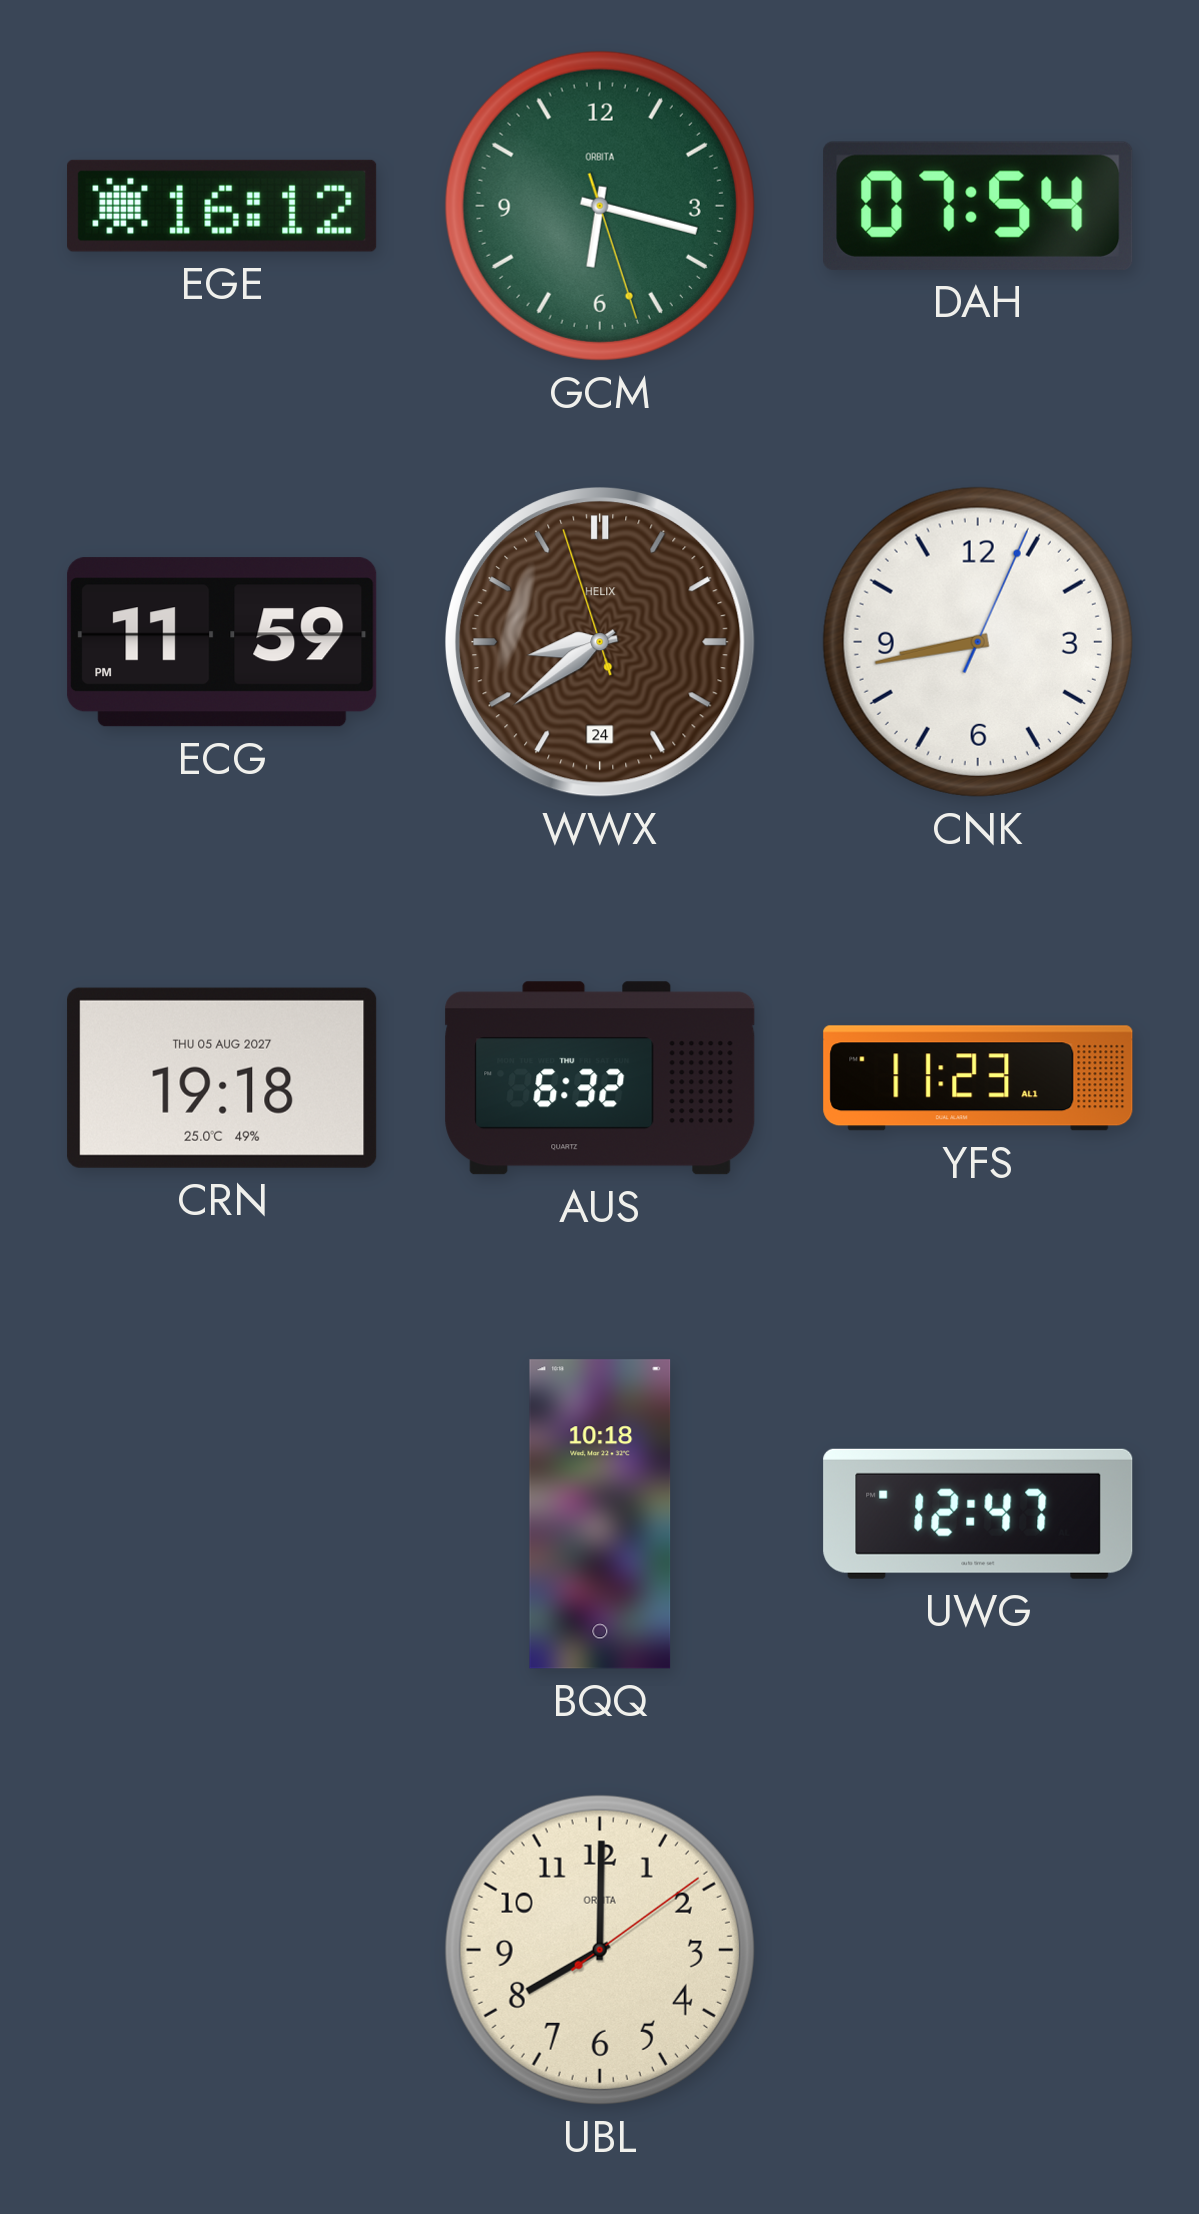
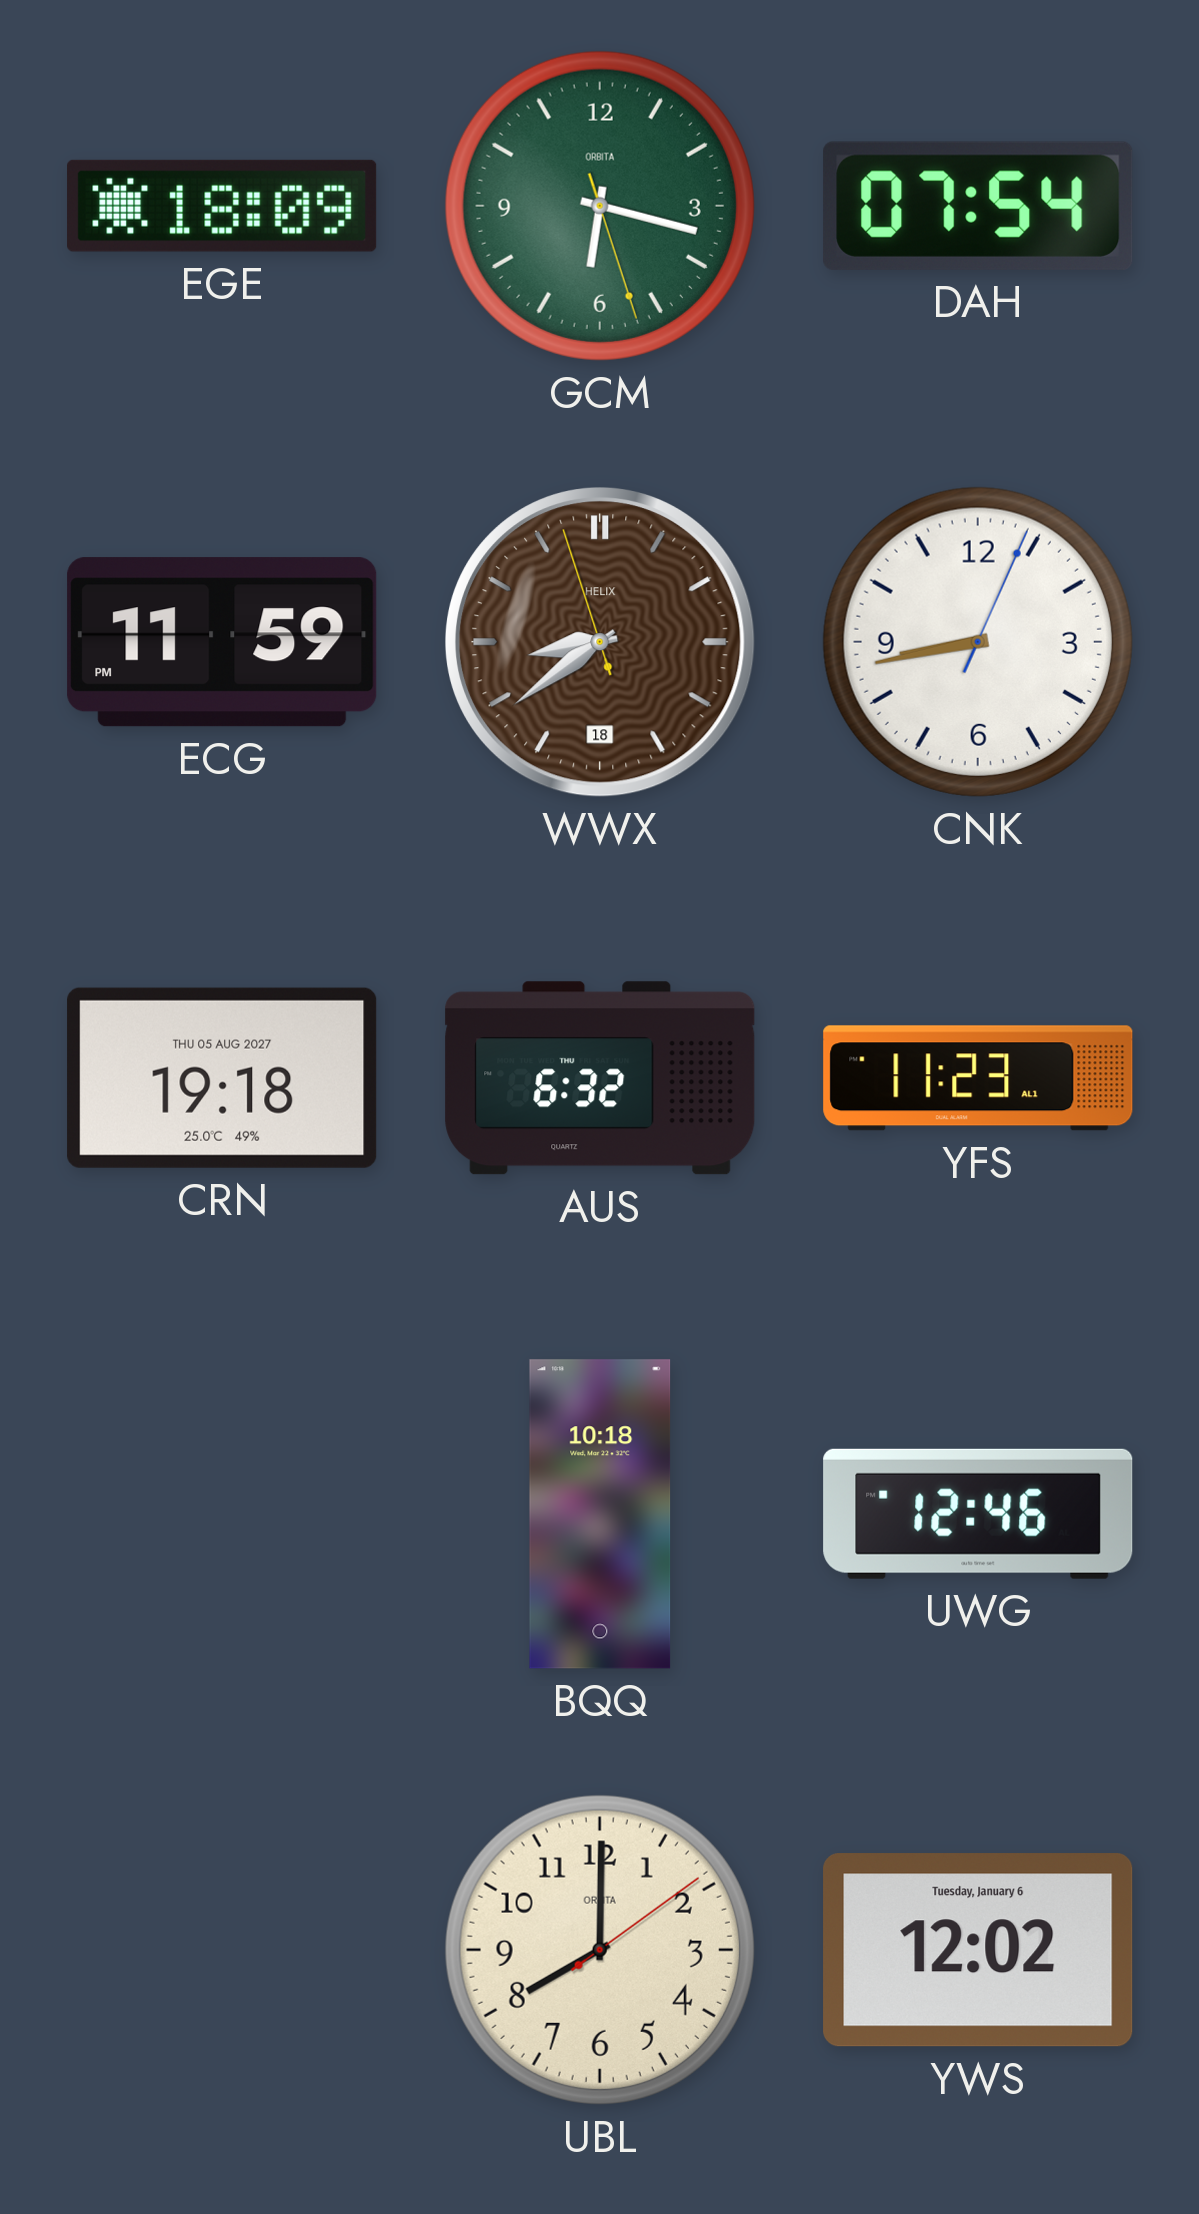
EGE: 16:12 -> 18:09
WWX date: 24 -> 18
UWG: 12:47 -> 12:46
YWS: none -> 12:02
